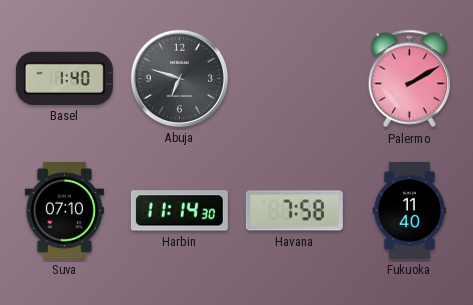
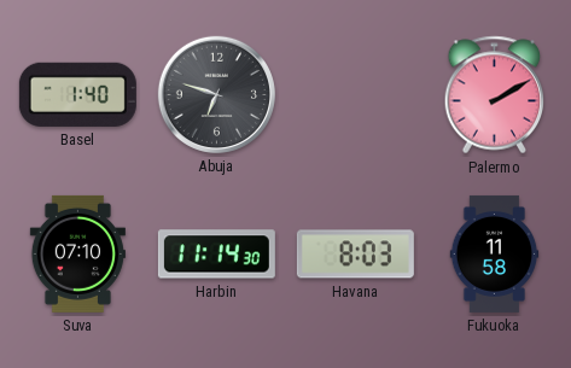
Havana: 7:58 -> 8:03
Fukuoka: 11:40 -> 11:58
